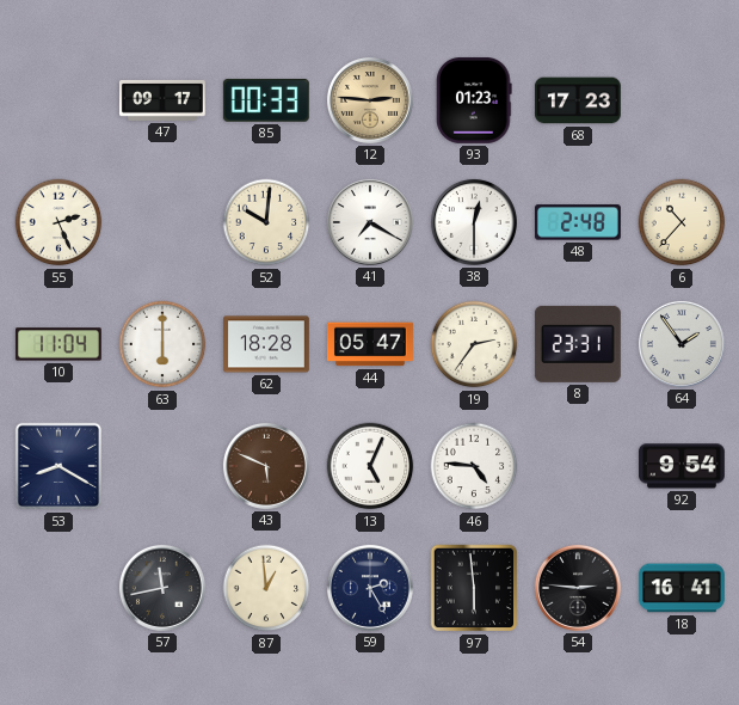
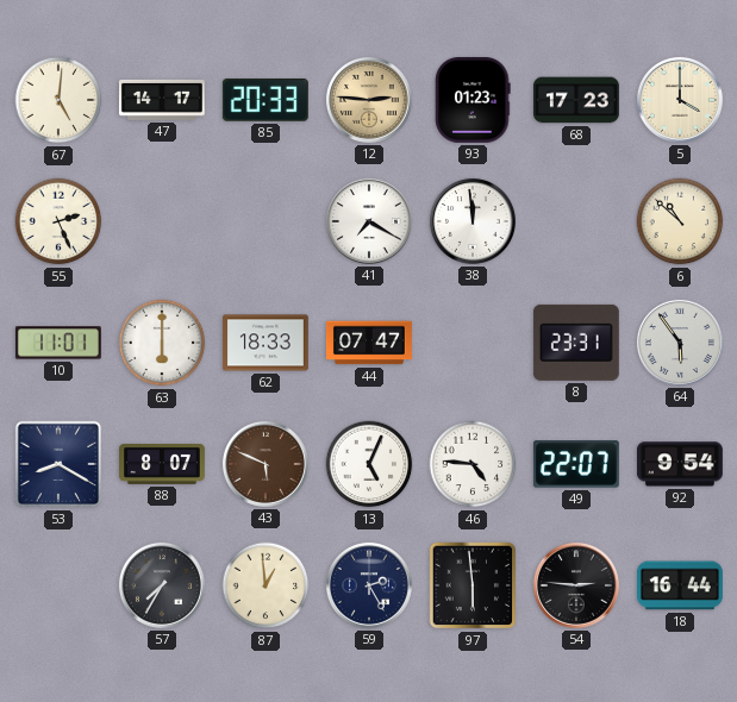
67: none -> 5:01
47: 09:17 -> 14:17
85: 00:33 -> 20:33
5: none -> 4:00
52: 10:01 -> none
38: 12:30 -> 11:59
48: 2:48 -> none
6: 10:37 -> 10:52
10: 11:04 -> 11:01
62: 18:28 -> 18:33
44: 05:47 -> 07:47
19: 2:36 -> none
64: 1:54 -> 5:54
88: none -> 8:07
49: none -> 22:07
57: 11:43 -> 7:35
18: 16:41 -> 16:44
